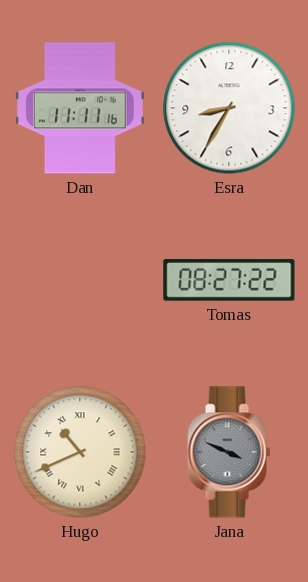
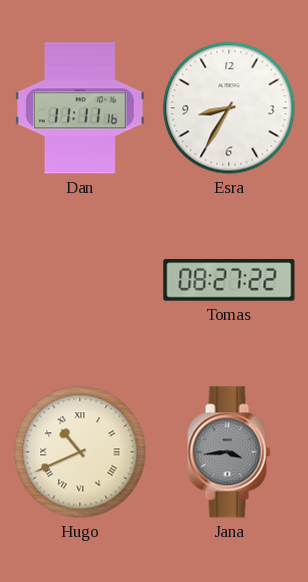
Jana: 3:49 -> 3:44
